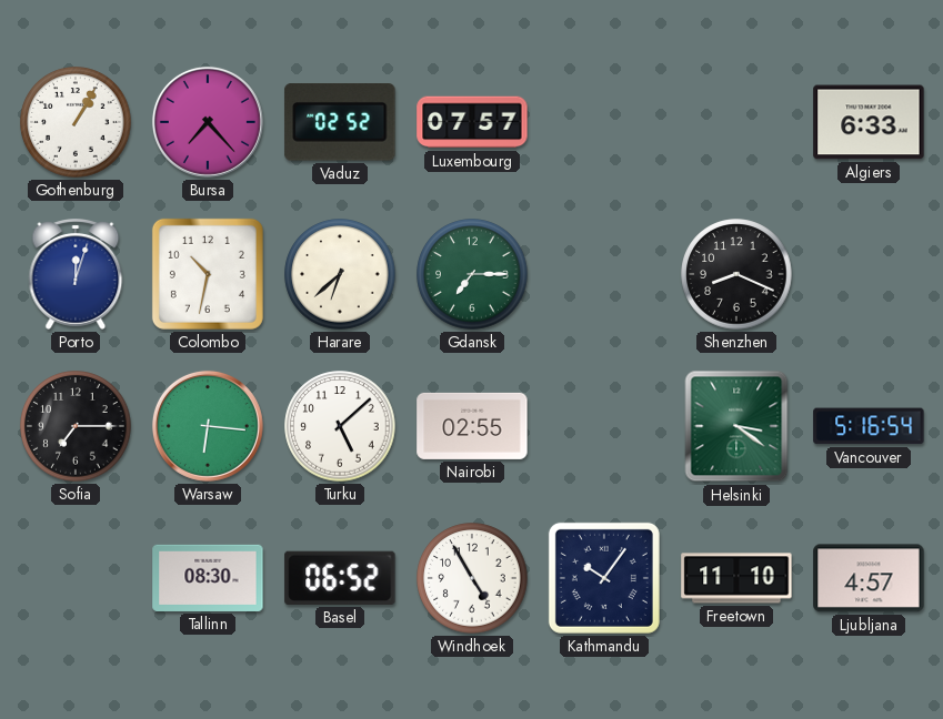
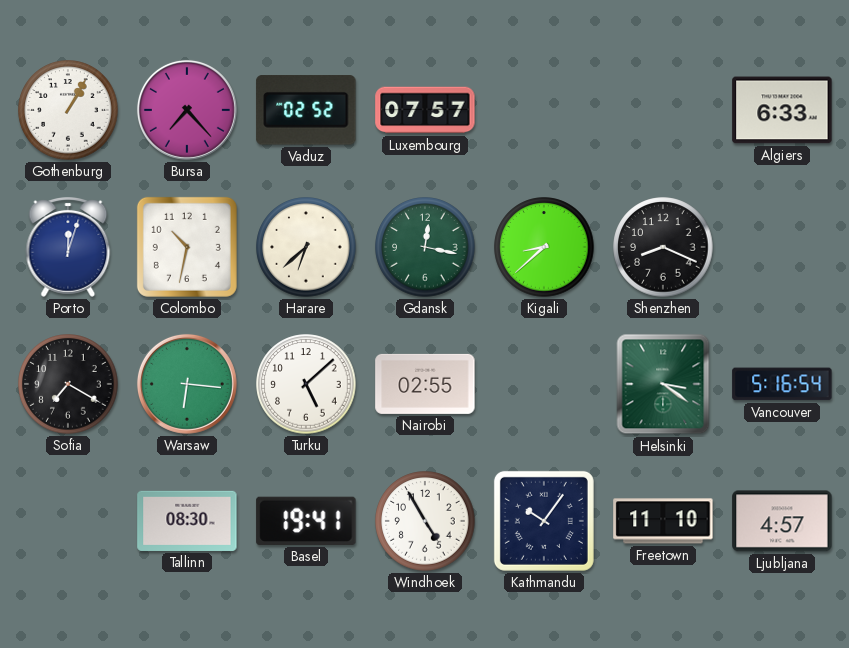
Gdansk: 7:15 -> 12:17
Kigali: none -> 8:38
Sofia: 7:15 -> 7:20
Basel: 06:52 -> 19:41
